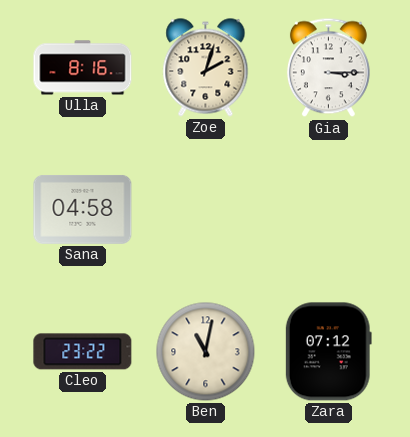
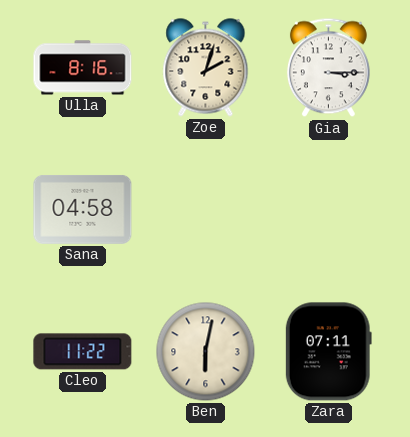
Cleo: 23:22 -> 11:22
Ben: 11:02 -> 6:02
Zara: 07:12 -> 07:11
